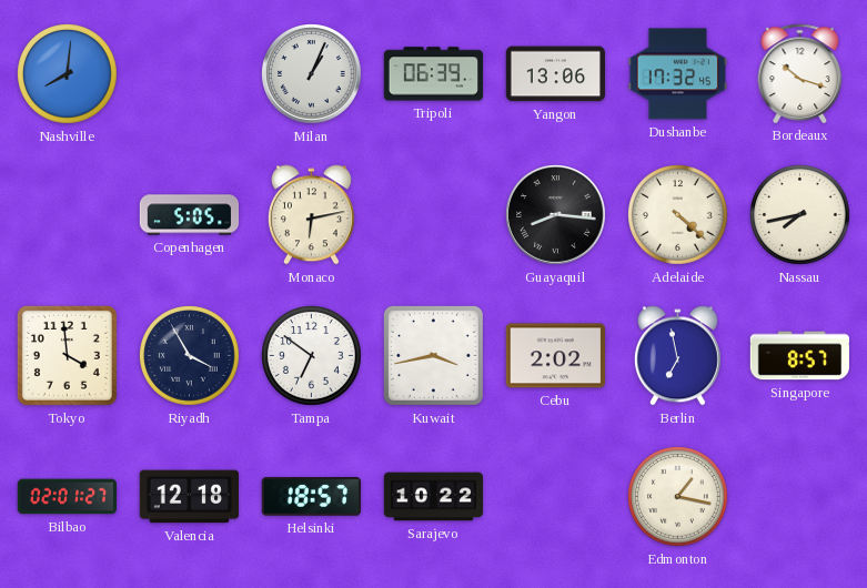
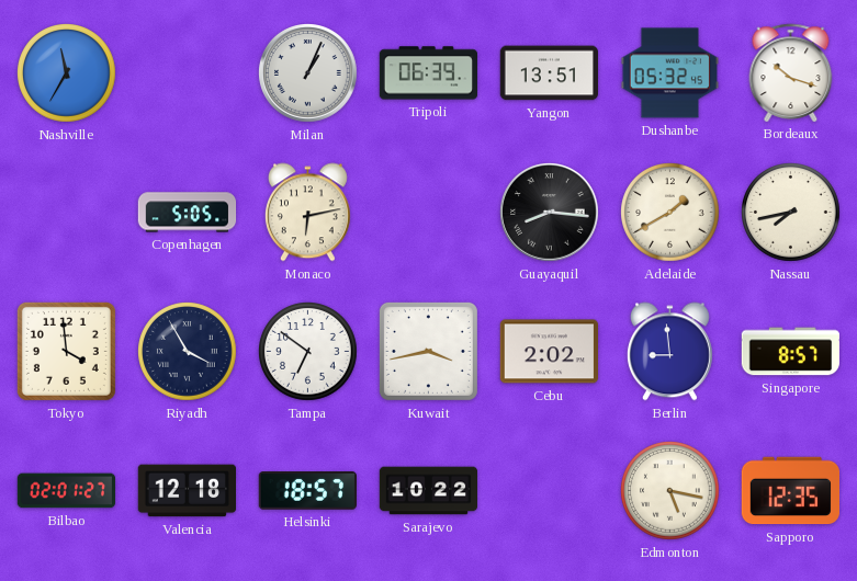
Nashville: 8:01 -> 11:35
Yangon: 13:06 -> 13:51
Dushanbe: 17:32 -> 05:32
Adelaide: 4:22 -> 1:40
Berlin: 6:58 -> 8:59
Edmonton: 1:17 -> 5:17
Sapporo: none -> 12:35
